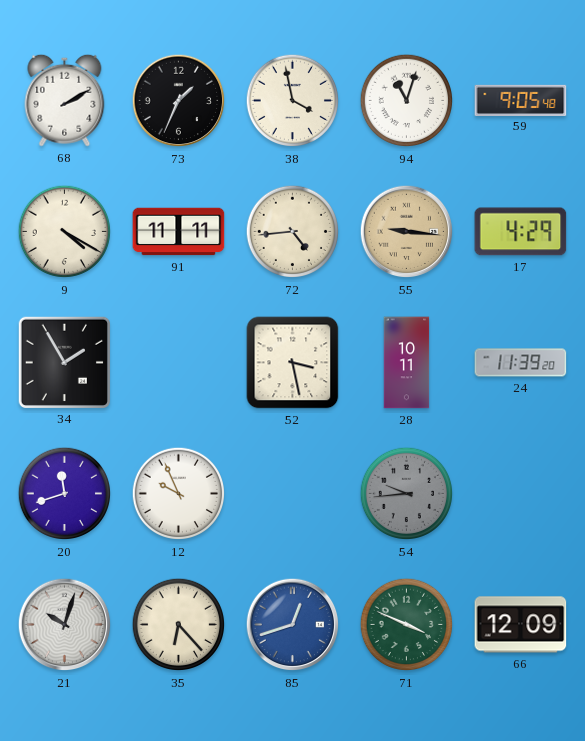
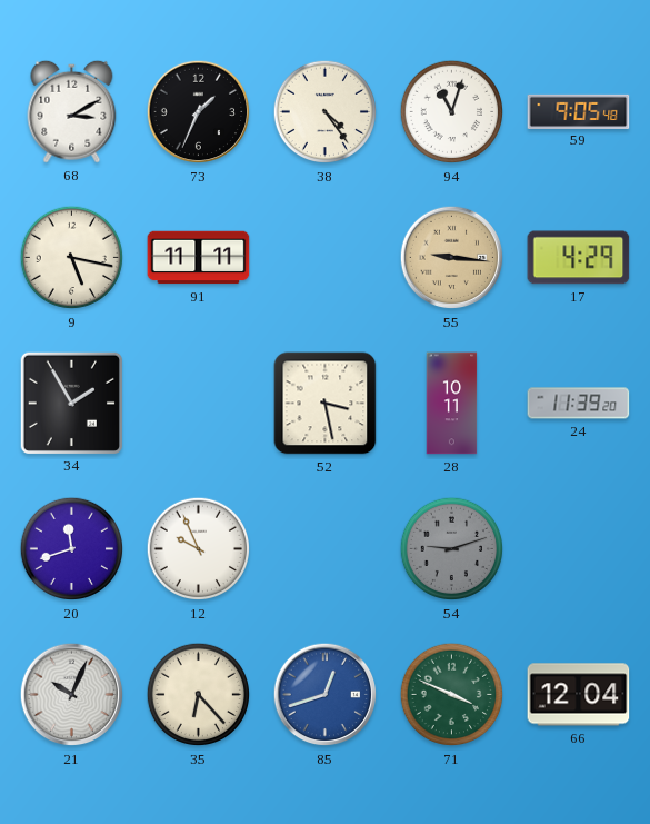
68: 2:10 -> 3:10
38: 3:58 -> 4:24
9: 4:20 -> 5:17
72: 4:44 -> none
54: 9:44 -> 9:12
21: 10:03 -> 10:04
66: 12:09 -> 12:04
